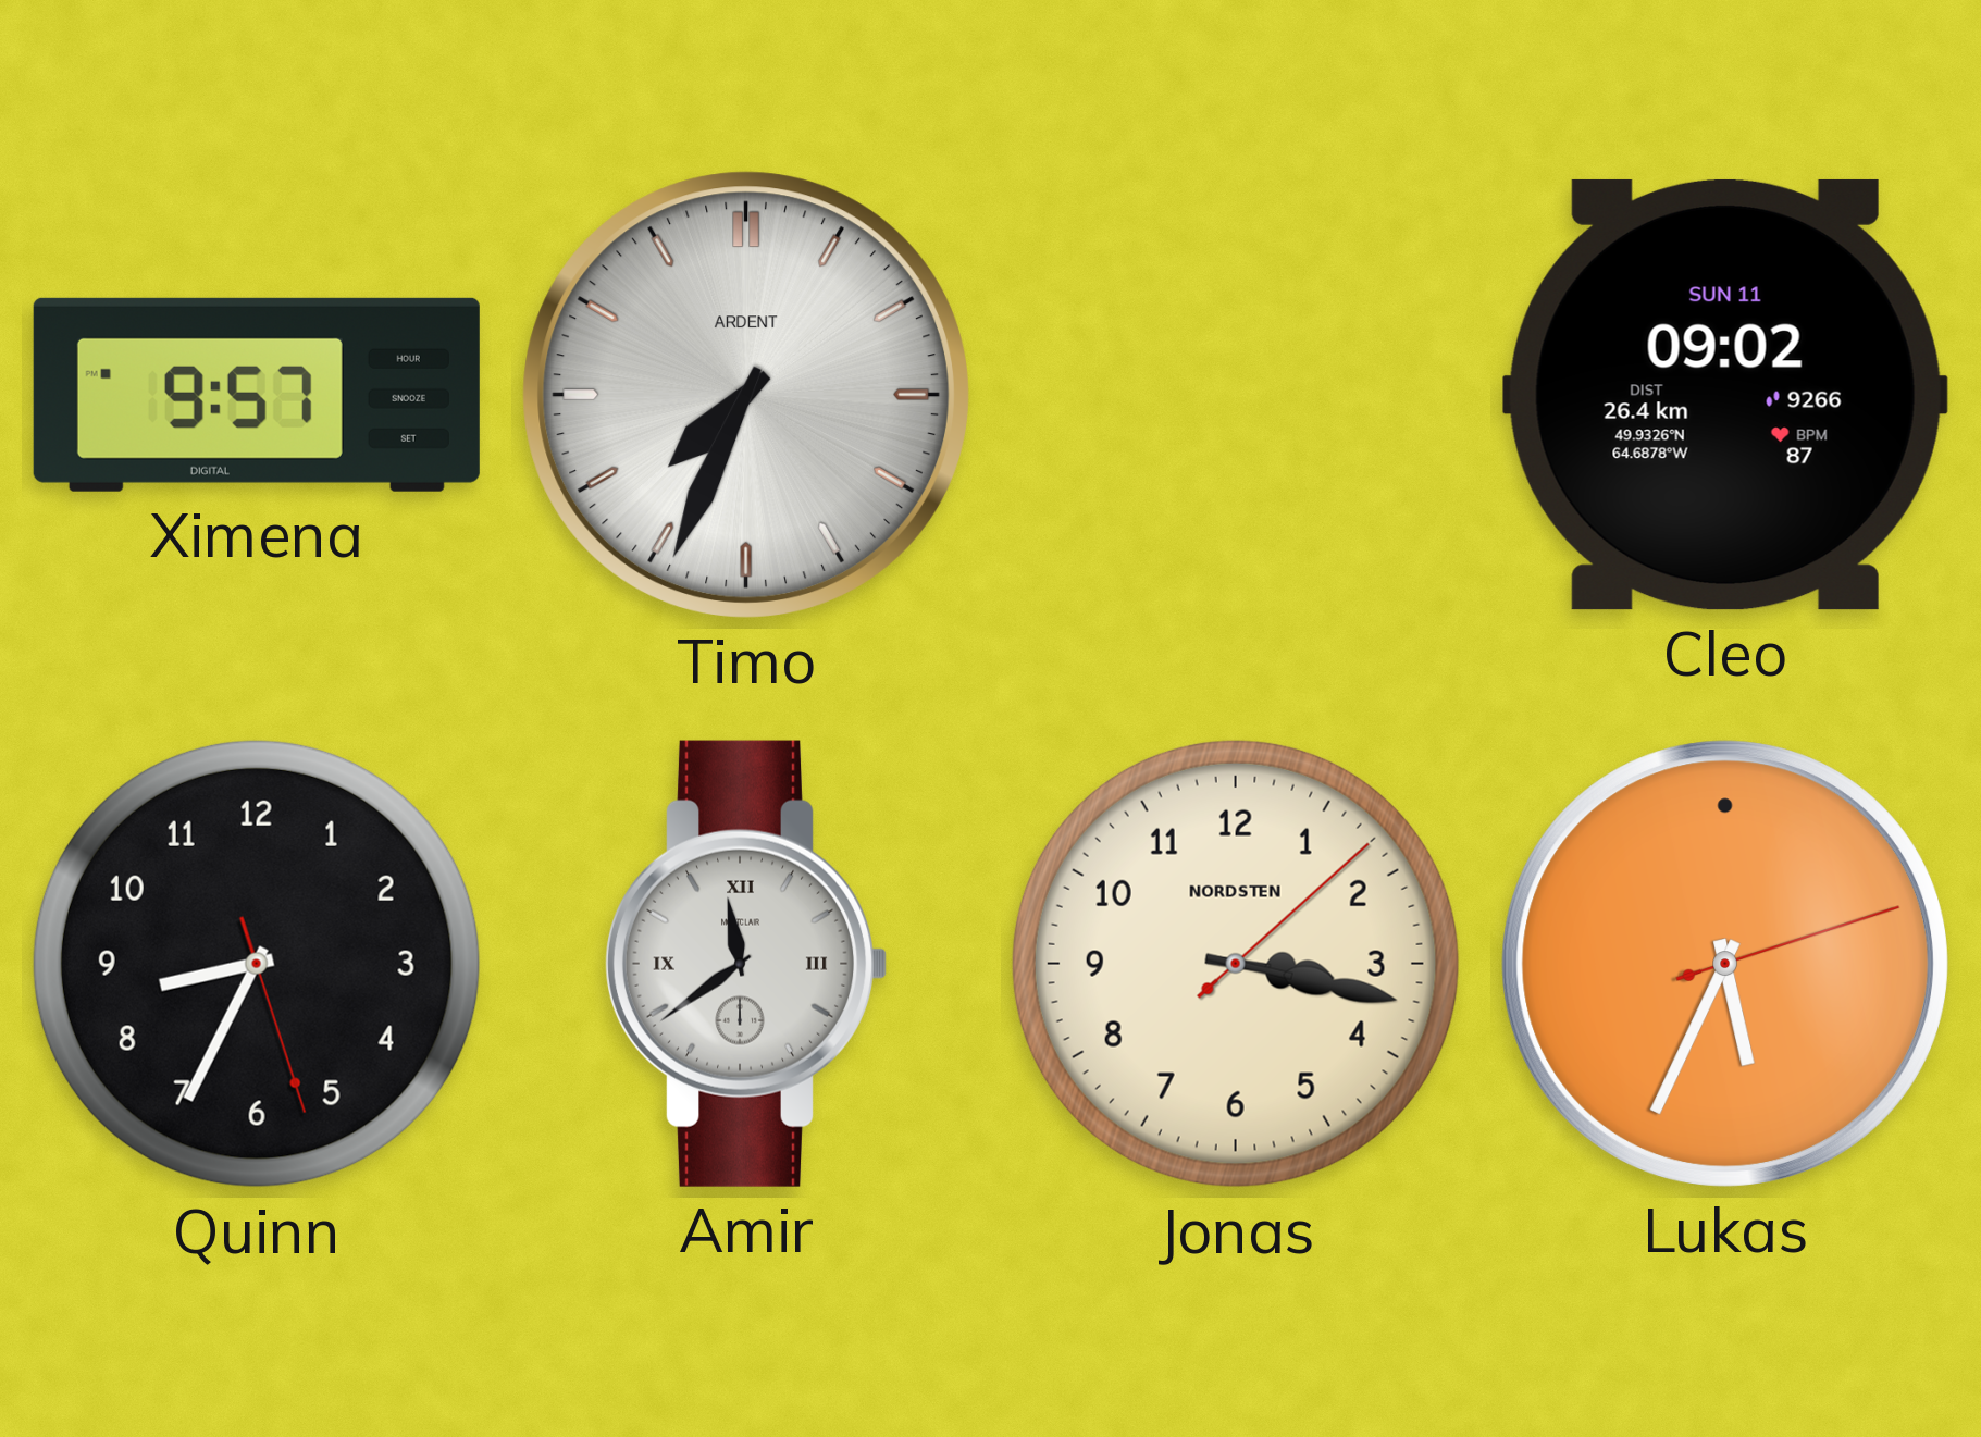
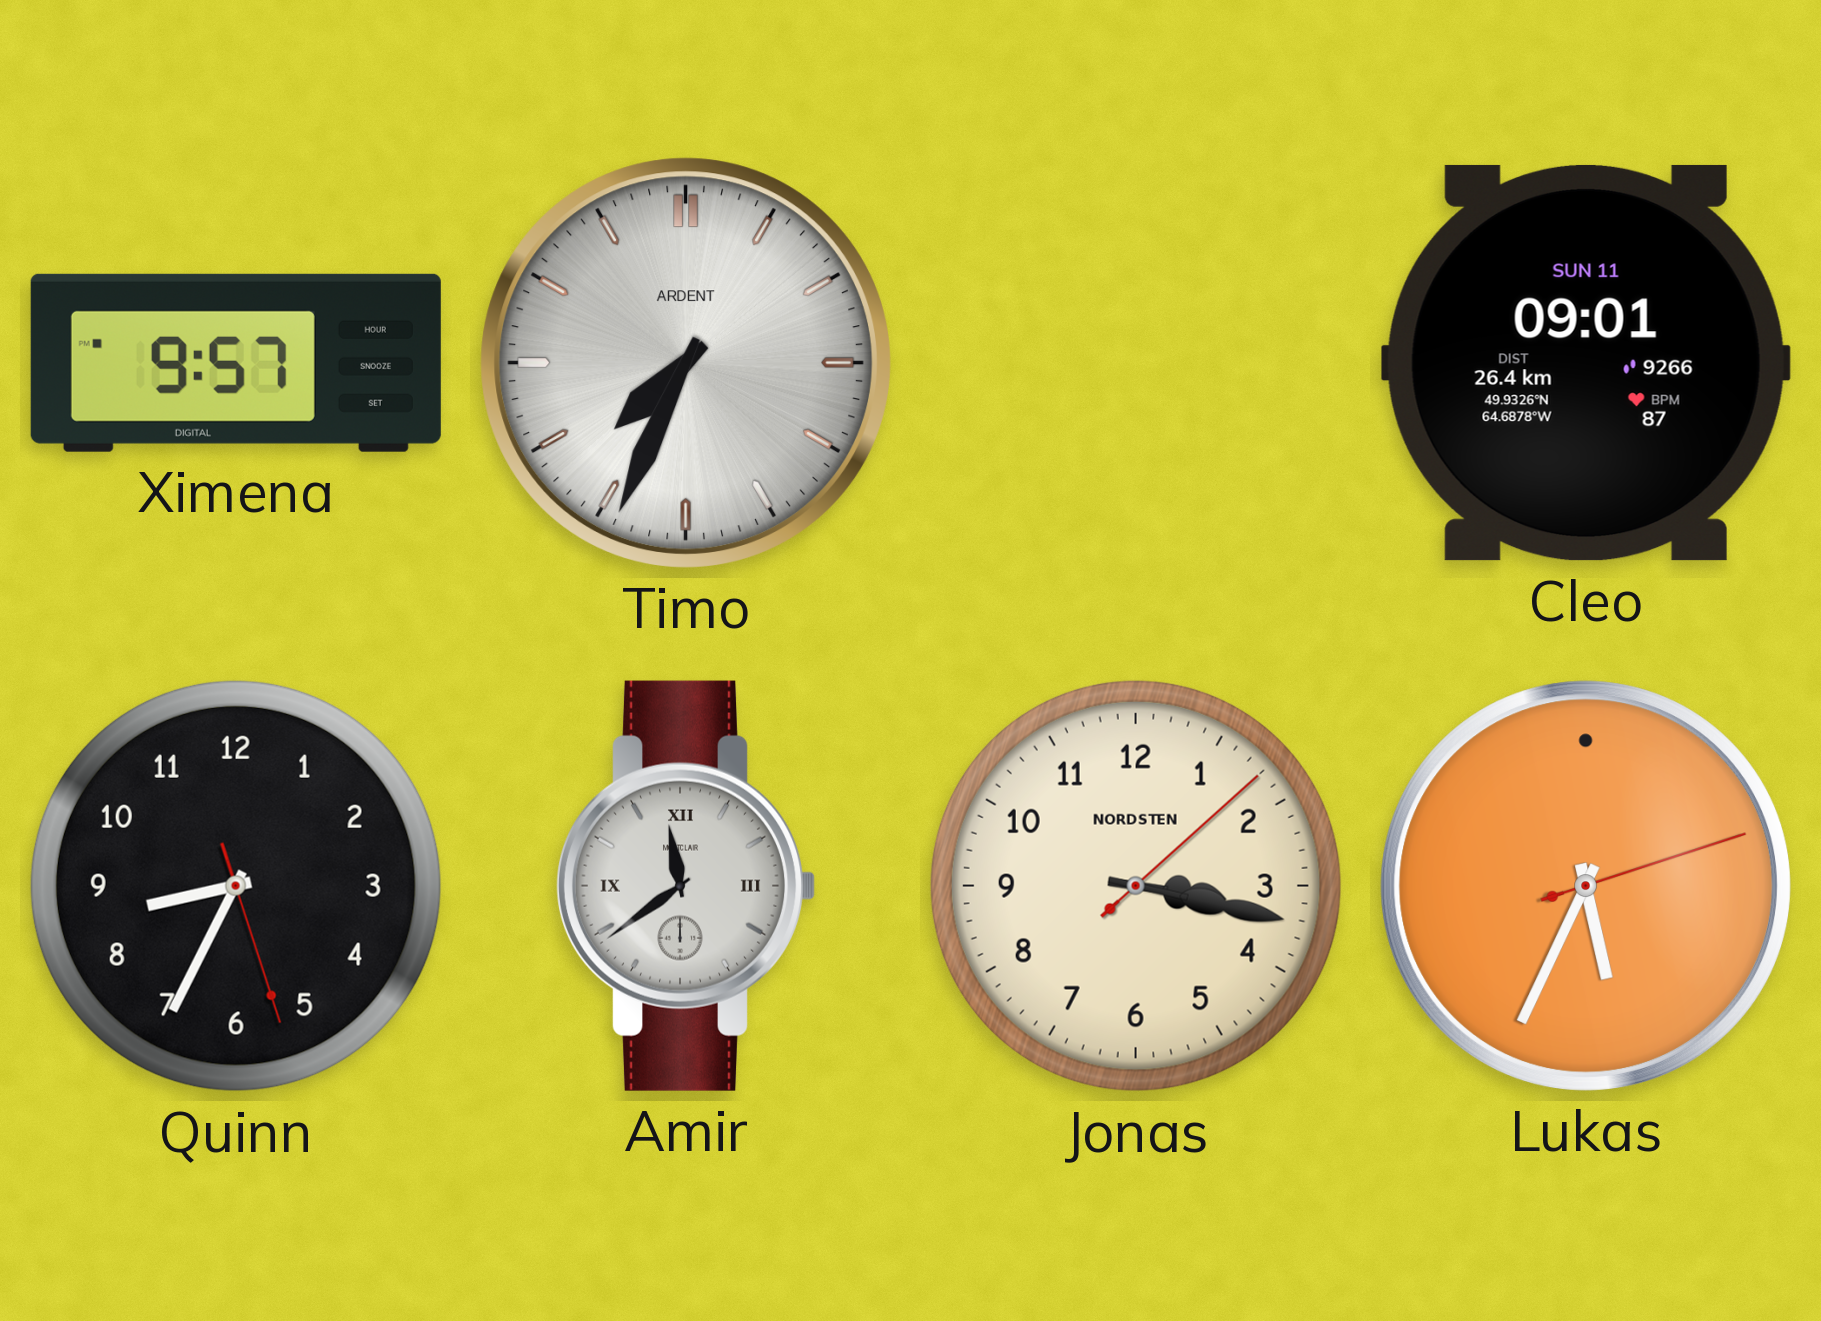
Cleo: 09:02 -> 09:01
